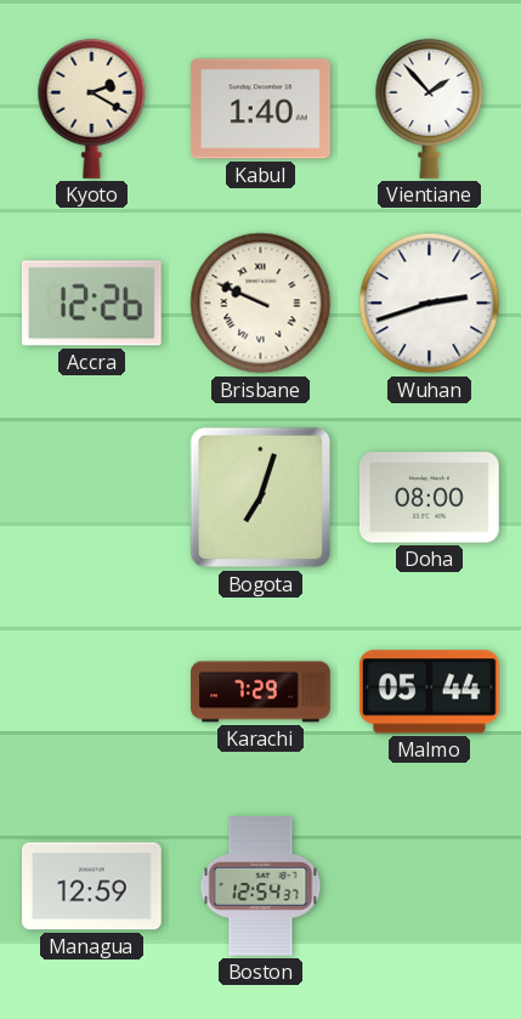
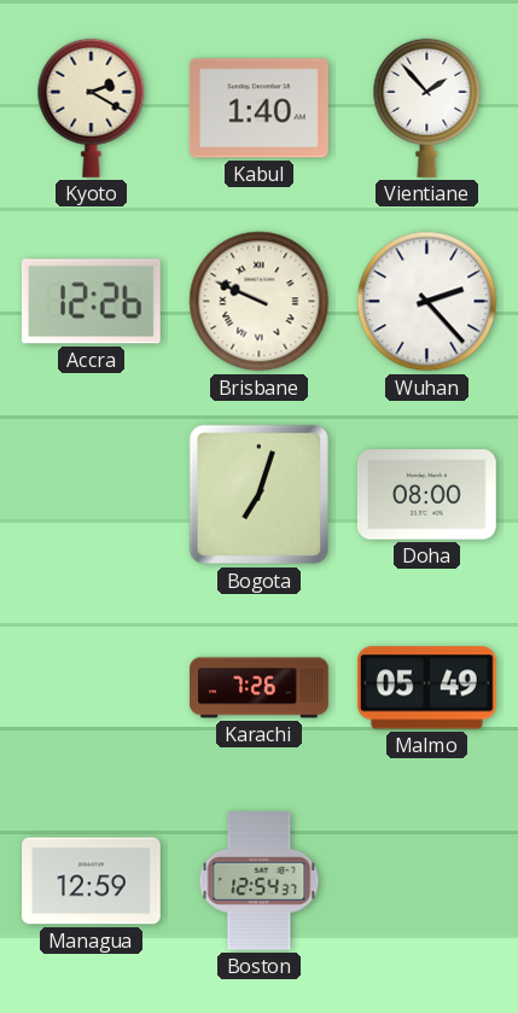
Wuhan: 2:42 -> 2:23
Karachi: 7:29 -> 7:26
Malmo: 05:44 -> 05:49
